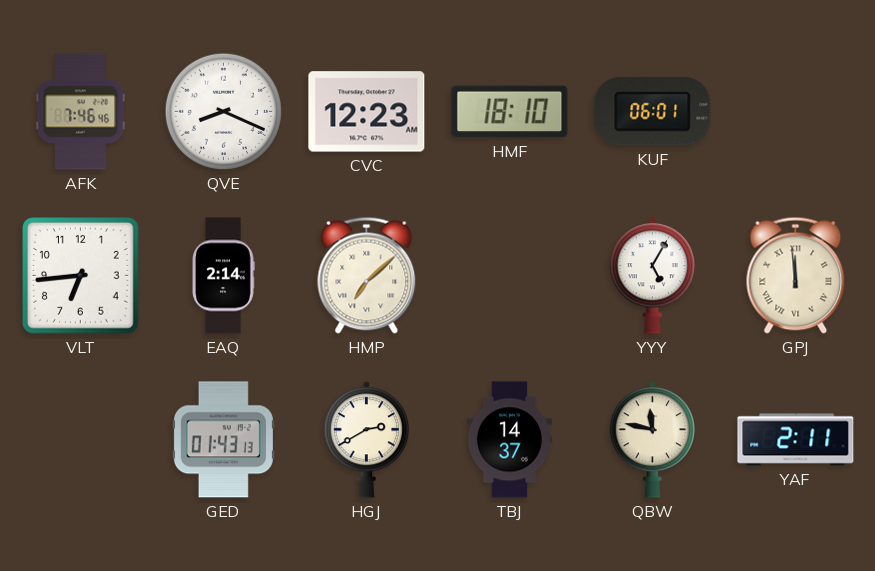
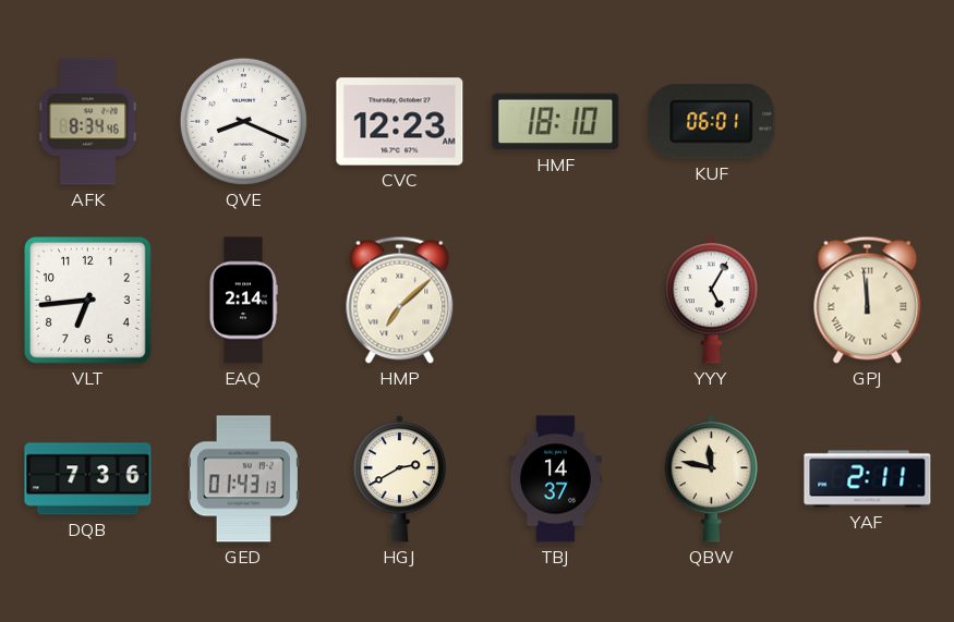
AFK: 7:46 -> 8:34
DQB: none -> 7:36
